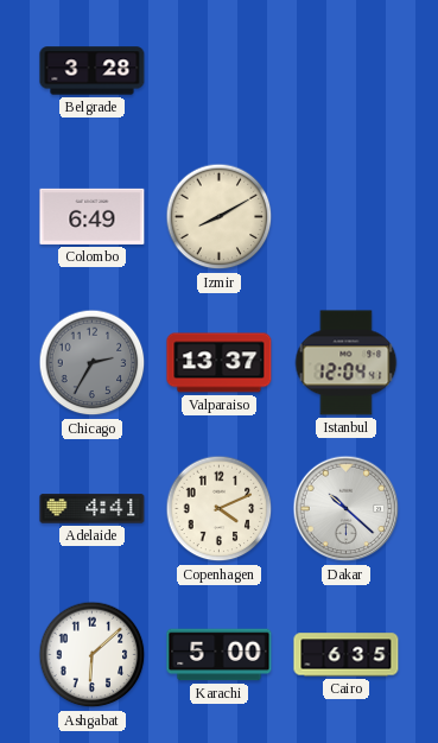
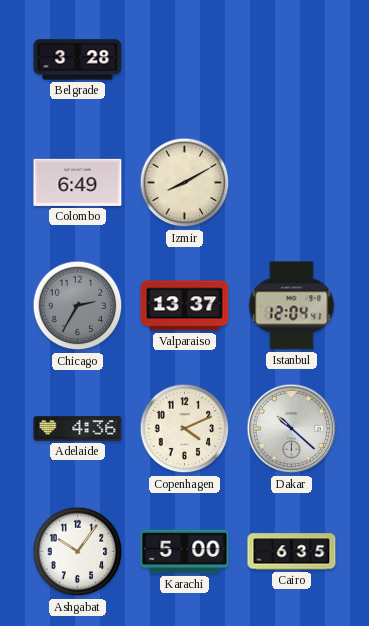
Adelaide: 4:41 -> 4:36
Ashgabat: 6:08 -> 10:06
